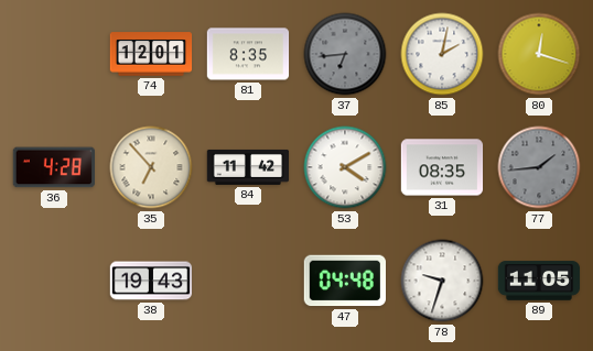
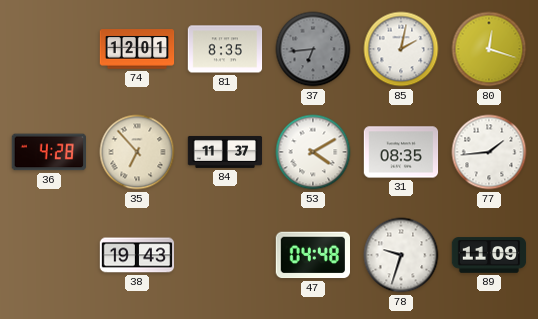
84: 11:42 -> 11:37
77 dial: grey -> white
89: 11:05 -> 11:09
